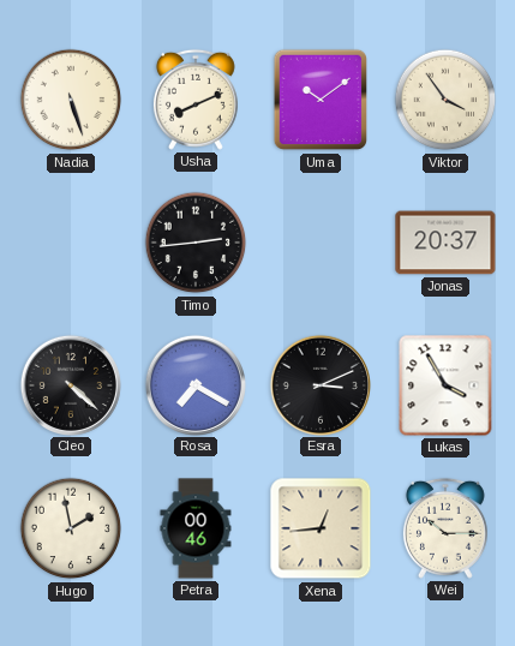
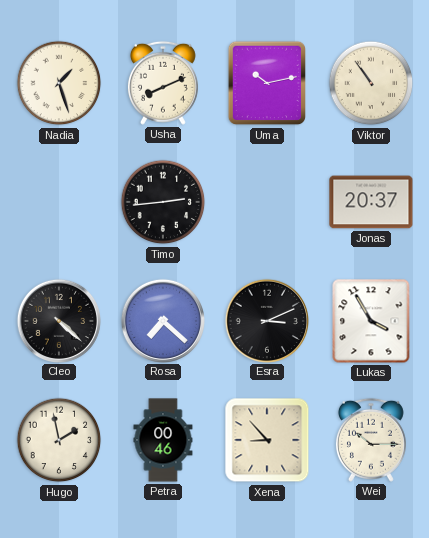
Nadia: 5:27 -> 1:27
Uma: 10:09 -> 10:13
Viktor: 3:54 -> 10:54
Rosa: 7:20 -> 7:22
Xena: 12:44 -> 8:53
